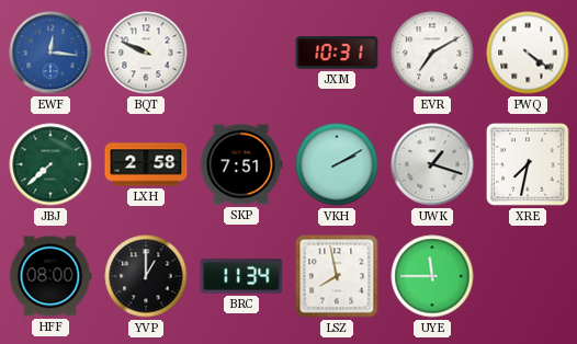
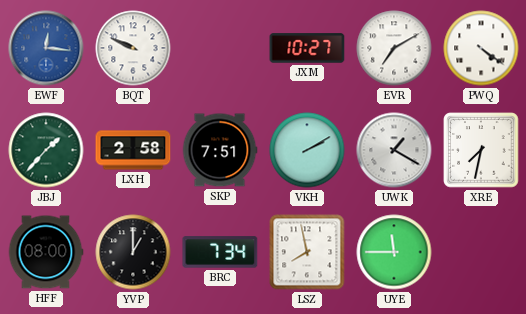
JXM: 10:31 -> 10:27
JBJ: 7:38 -> 1:37
UWK: 1:18 -> 1:20
BRC: 11:34 -> 7:34
